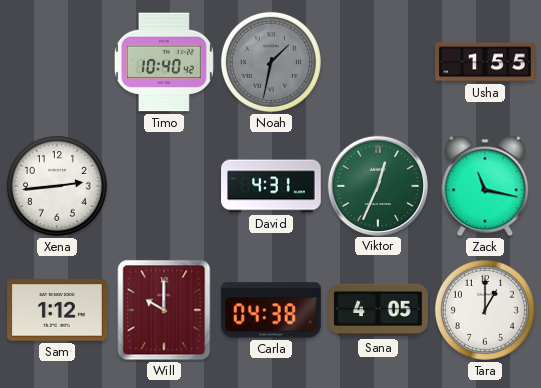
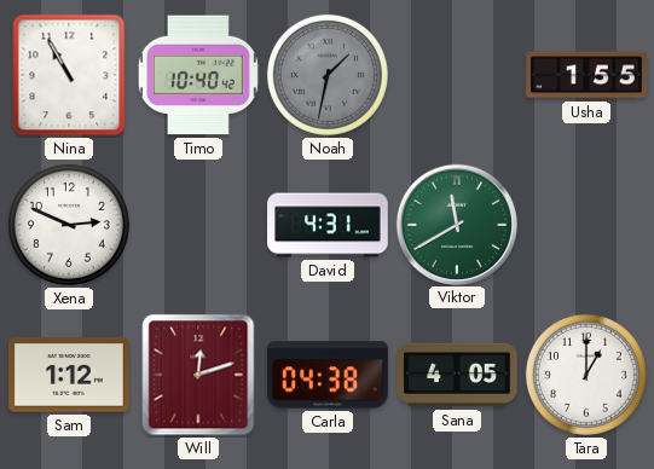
Nina: none -> 10:55
Xena: 2:44 -> 2:49
Viktor: 12:34 -> 11:40
Zack: 11:17 -> none
Will: 10:00 -> 12:12
